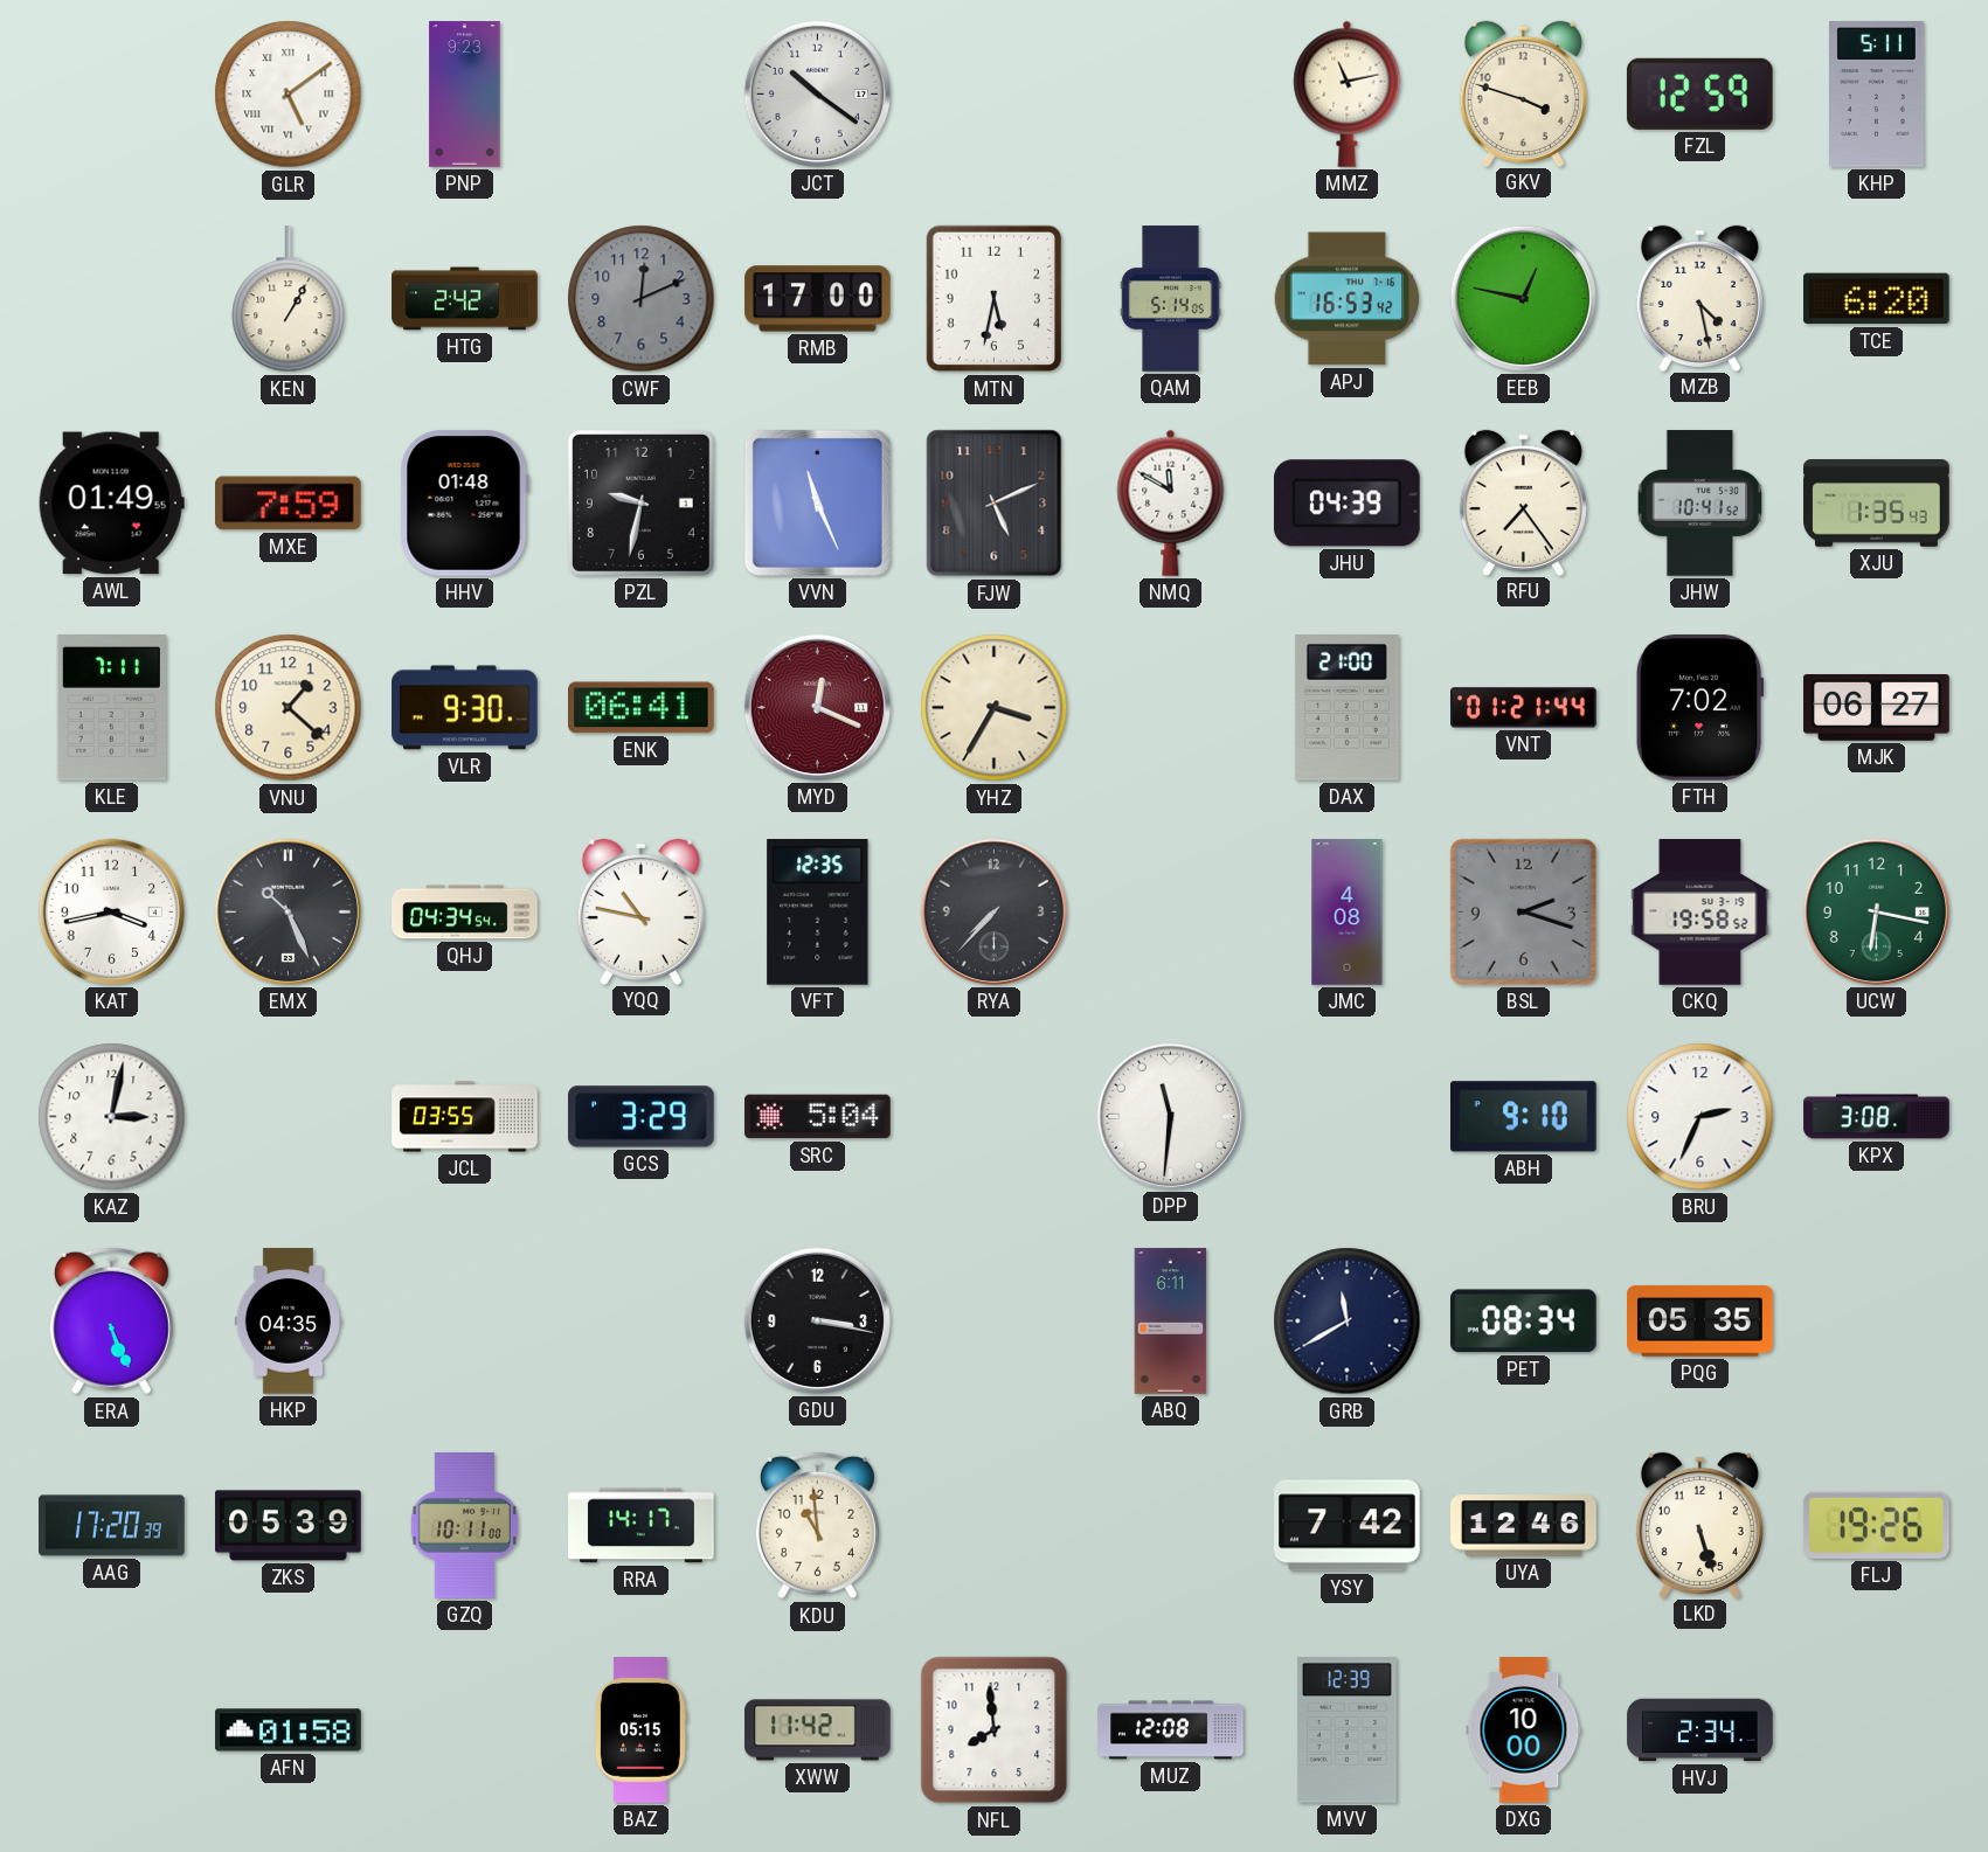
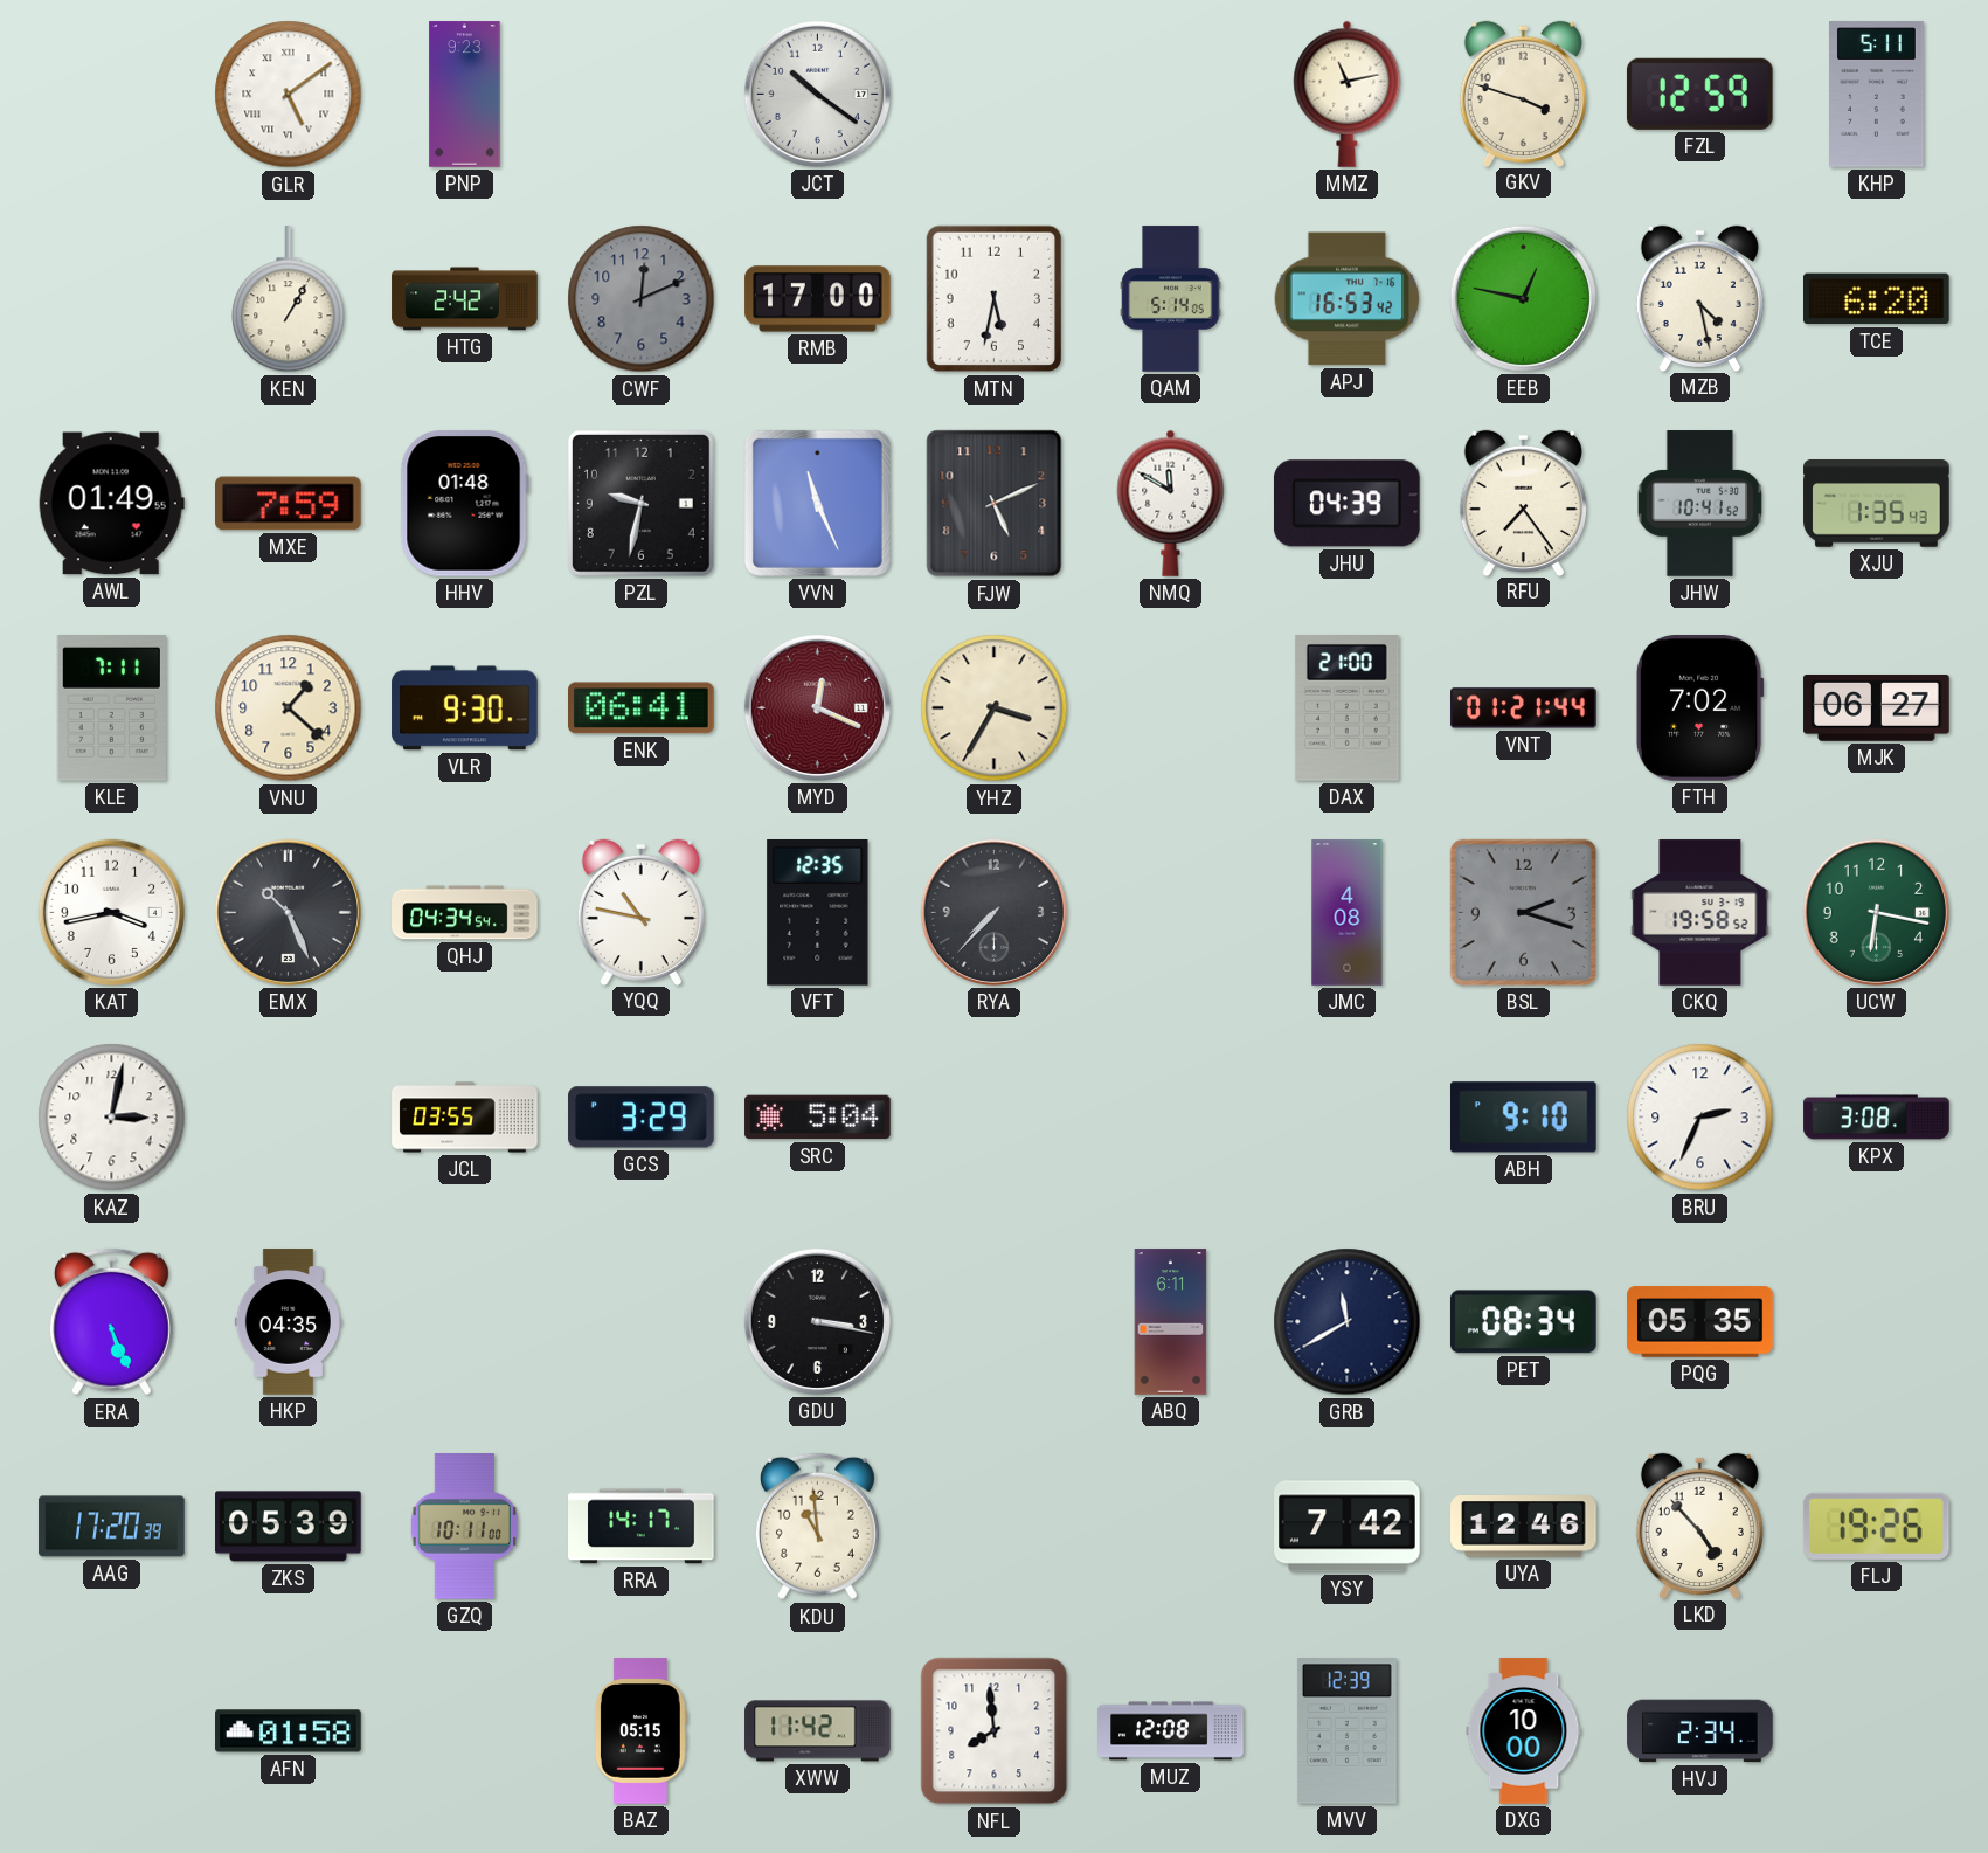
DPP: 11:31 -> none
LKD: 5:27 -> 4:53
